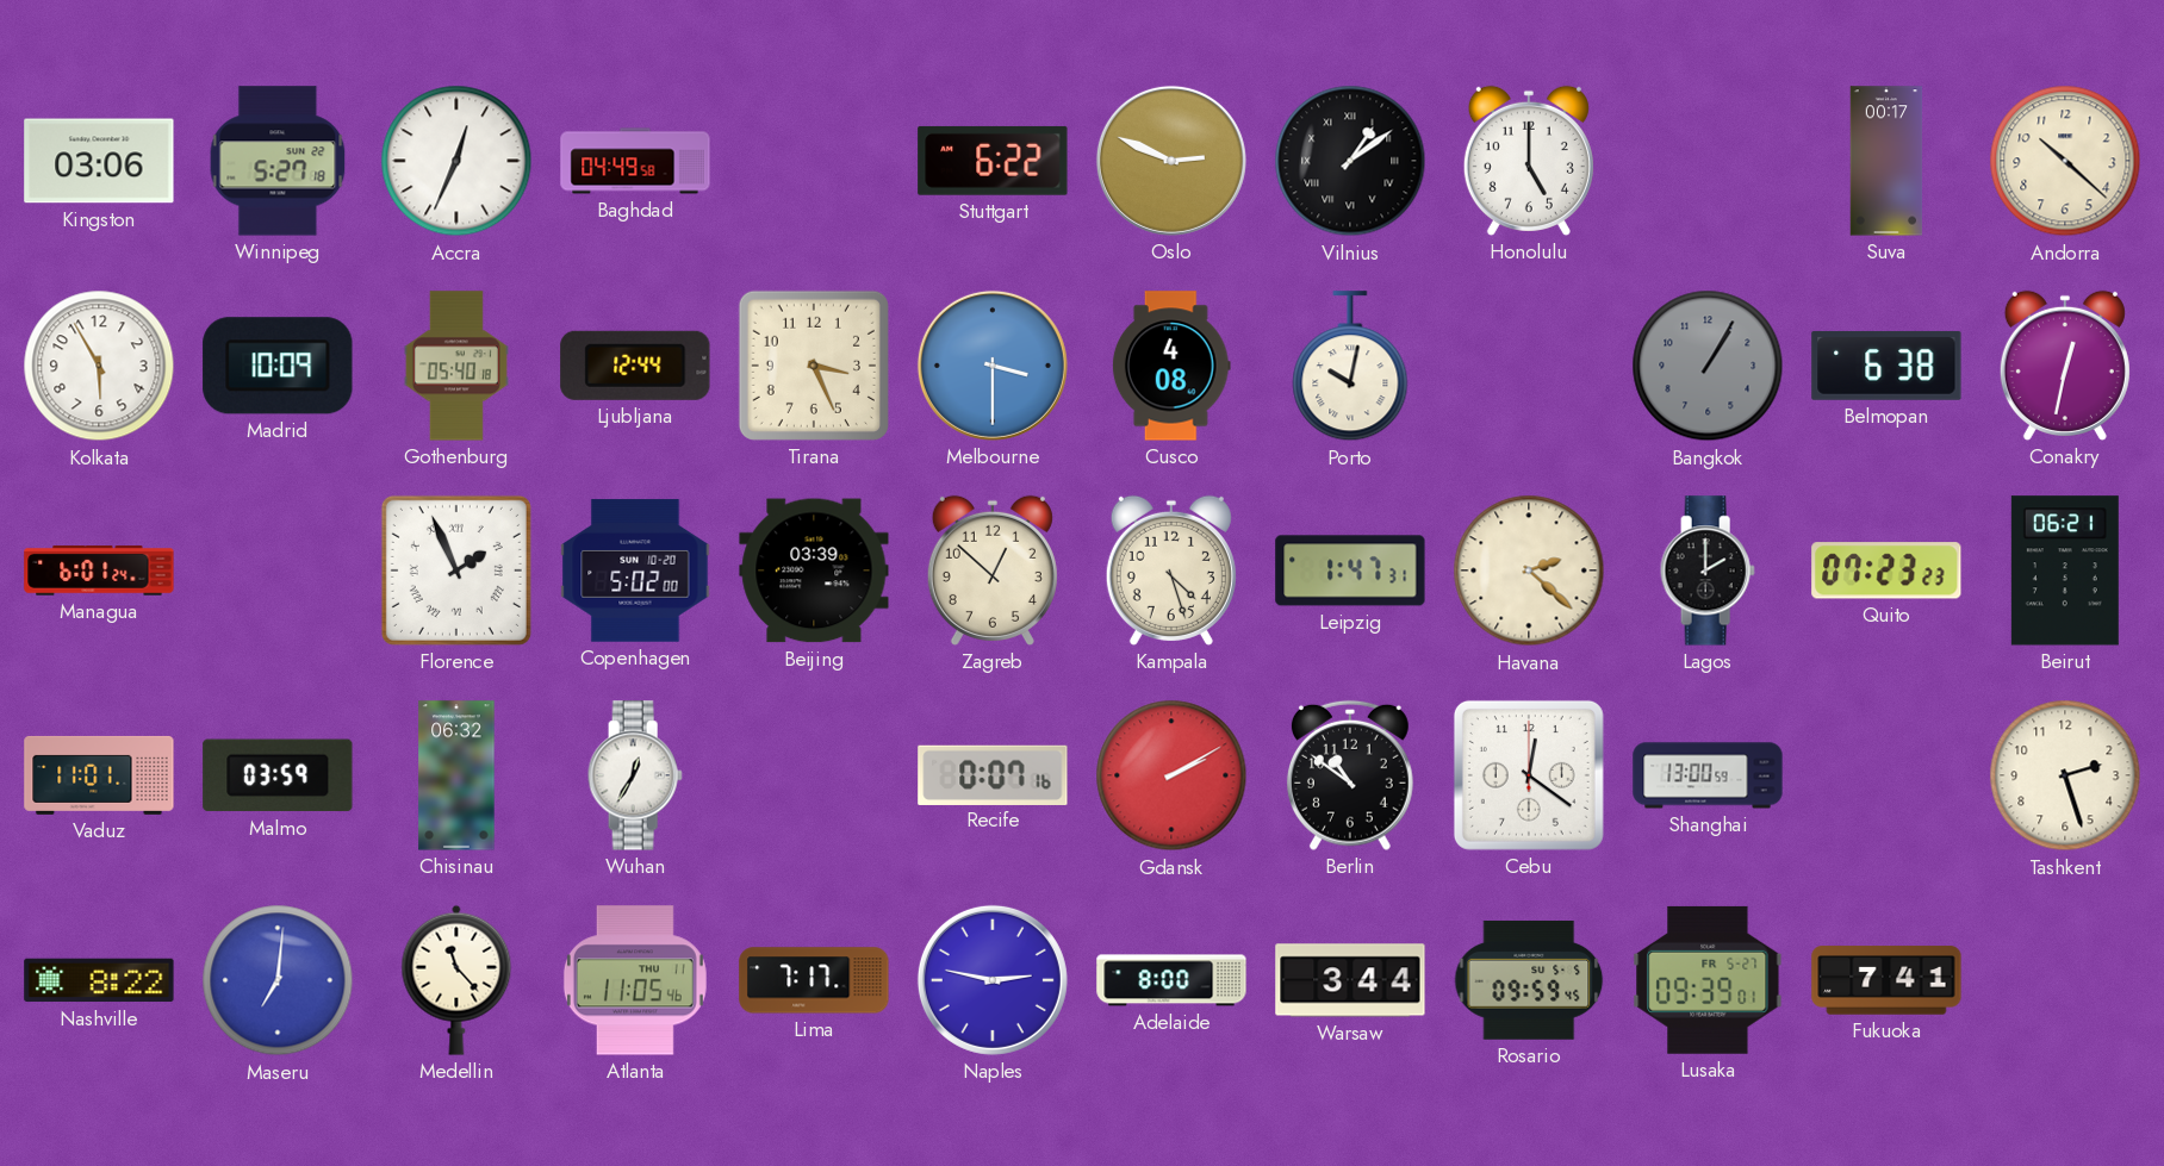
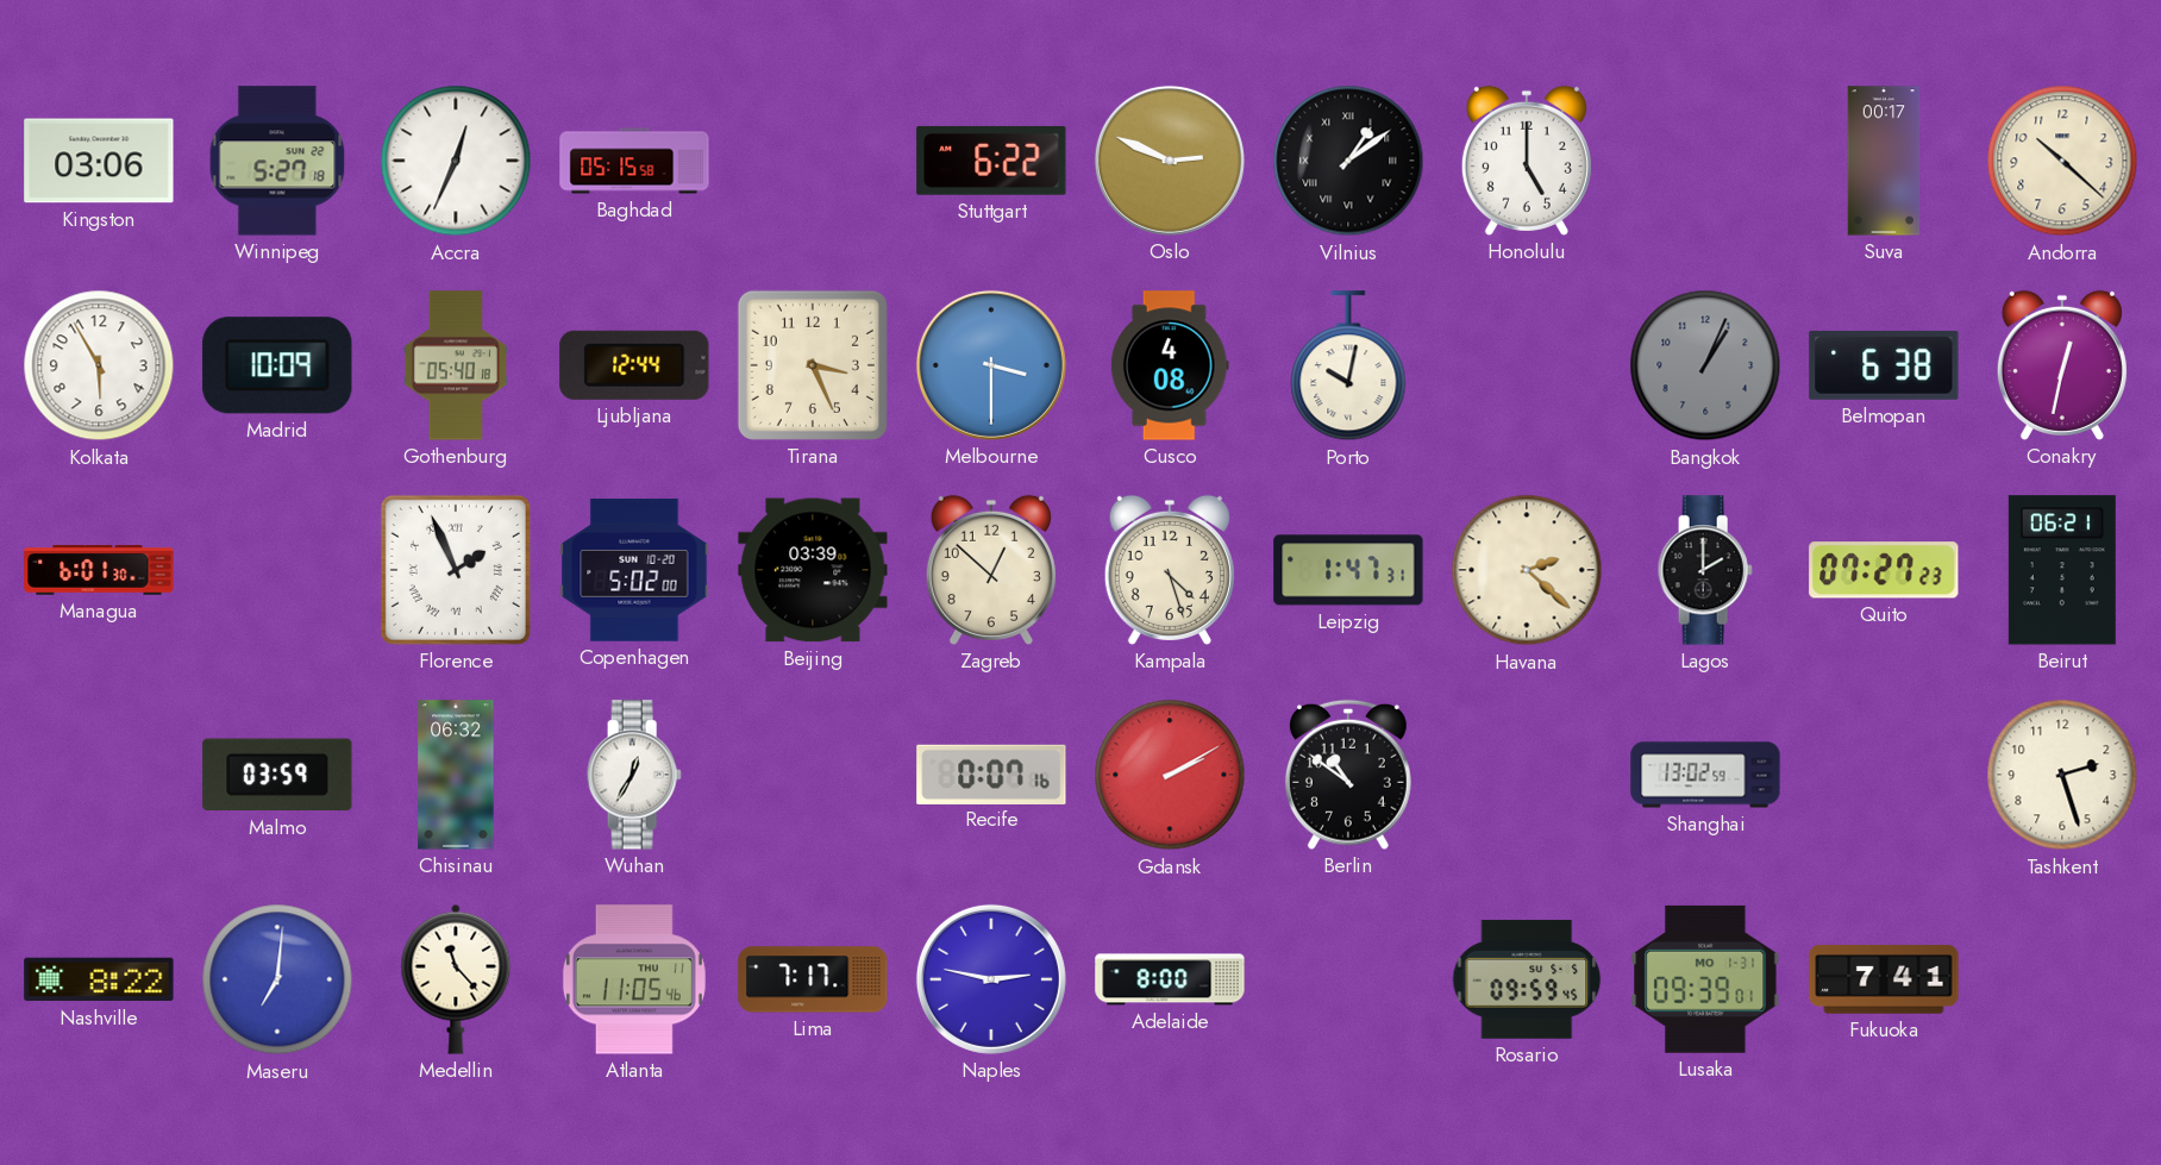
Baghdad: 04:49 -> 05:15
Bangkok: 1:05 -> 1:04
Managua: 6:01:24 -> 6:01:30
Quito: 07:23 -> 07:27
Vaduz: 11:01 -> none
Cebu: 12:21 -> none
Shanghai: 13:00 -> 13:02
Warsaw: 3:44 -> none
Lusaka date: FR 5-27 -> MO 1-31
